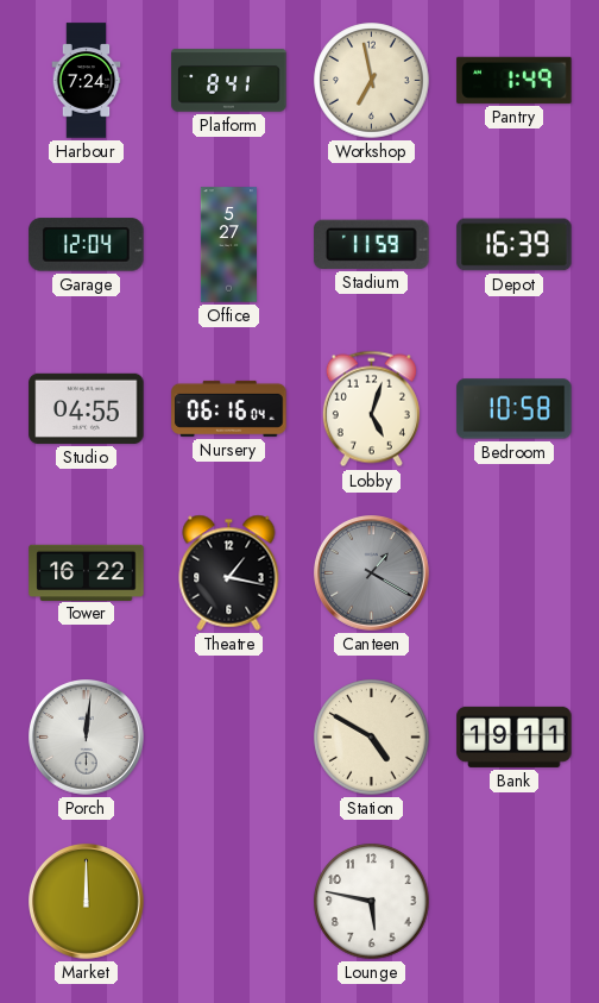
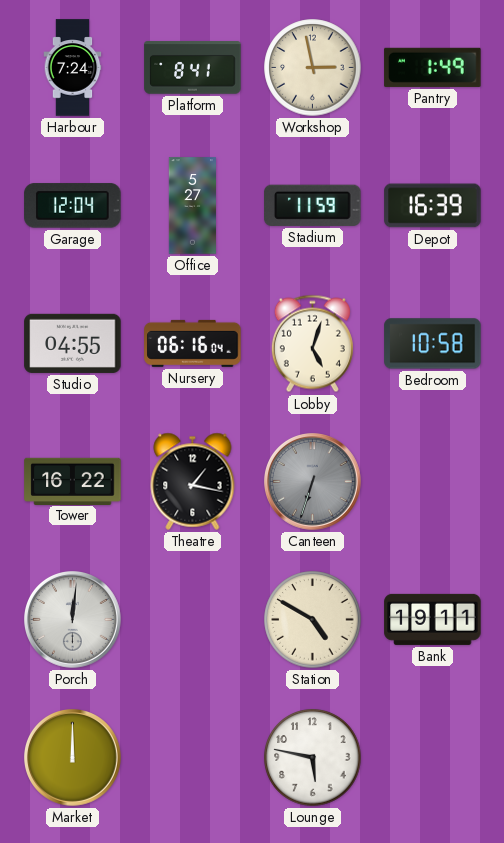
Workshop: 6:58 -> 2:58
Canteen: 1:20 -> 6:33
